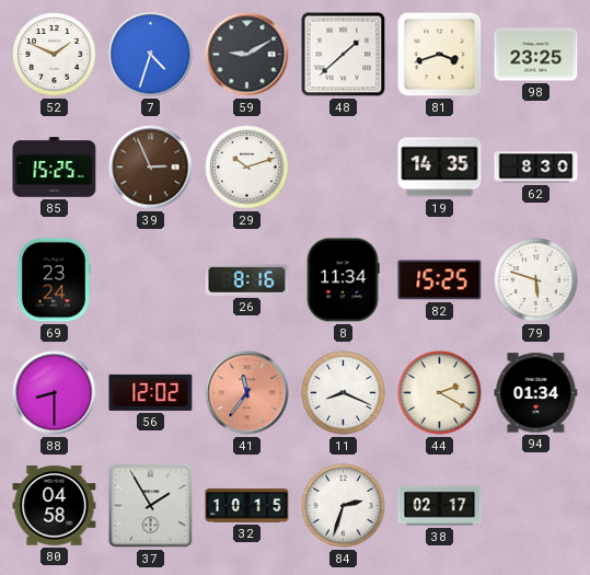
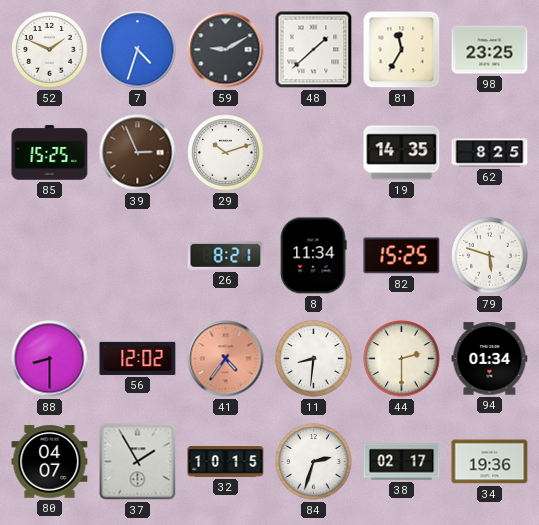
81: 3:42 -> 11:35
62: 8:30 -> 8:25
69: 23:24 -> none
26: 8:16 -> 8:21
41: 11:36 -> 4:36
11: 8:19 -> 8:31
44: 2:20 -> 2:30
80: 04:58 -> 04:07
34: none -> 19:36
